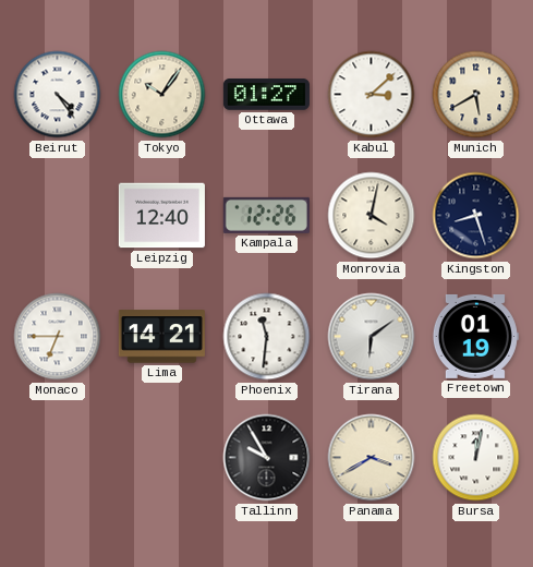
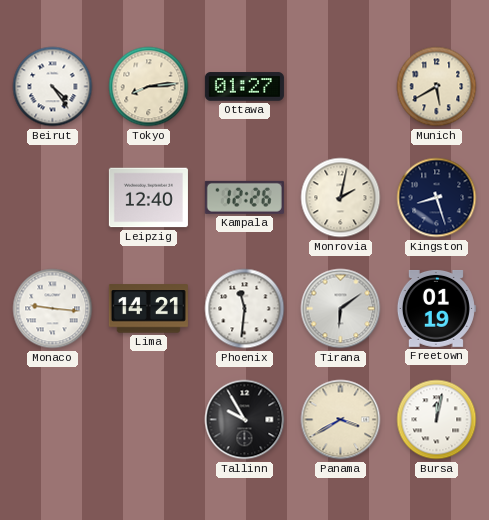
Tokyo: 10:06 -> 8:14
Kabul: 3:08 -> none
Monrovia: 4:02 -> 2:02
Monaco: 6:45 -> 9:16
